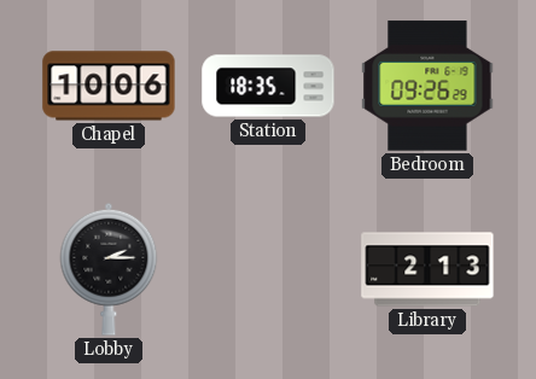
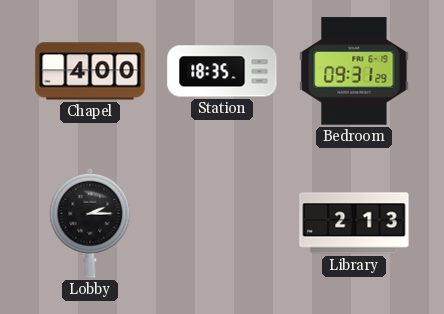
Chapel: 10:06 -> 4:00
Bedroom: 09:26 -> 09:31
